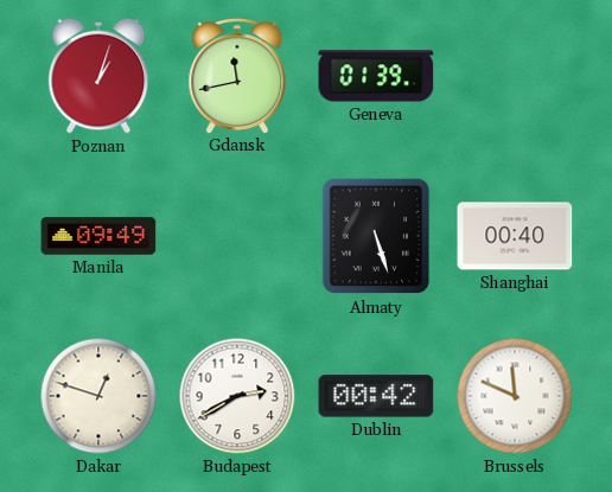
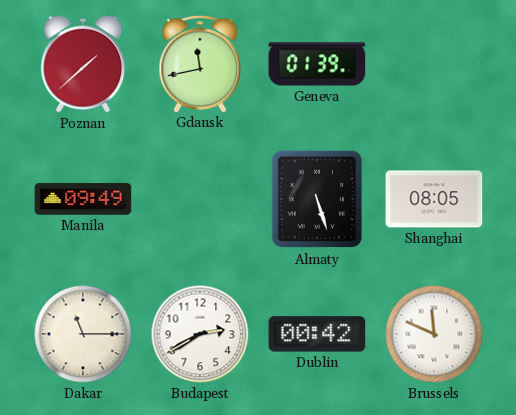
Poznan: 1:03 -> 1:38
Shanghai: 00:40 -> 08:05
Dakar: 12:48 -> 11:15
